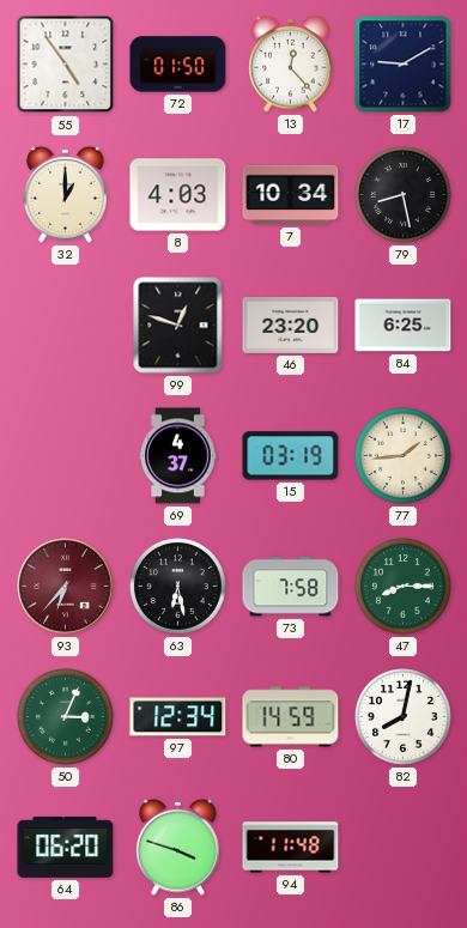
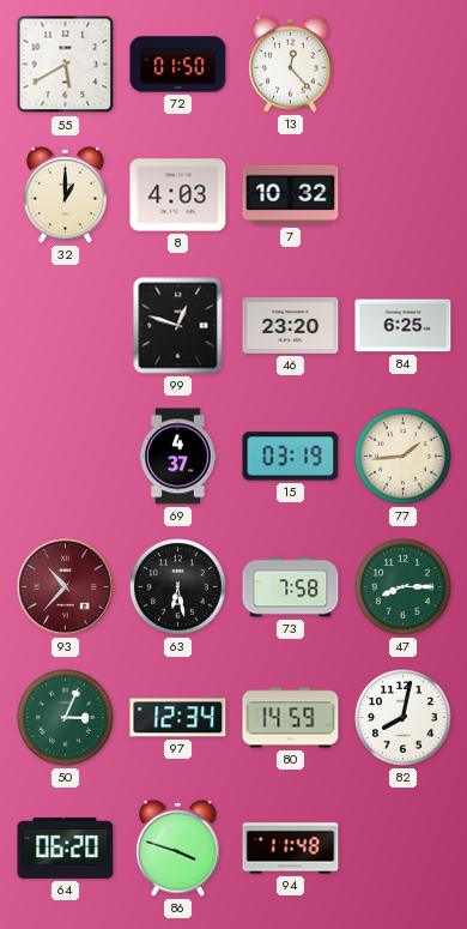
55: 4:54 -> 5:40
17: 9:10 -> none
7: 10:34 -> 10:32
79: 8:28 -> none
93: 6:37 -> 10:37
